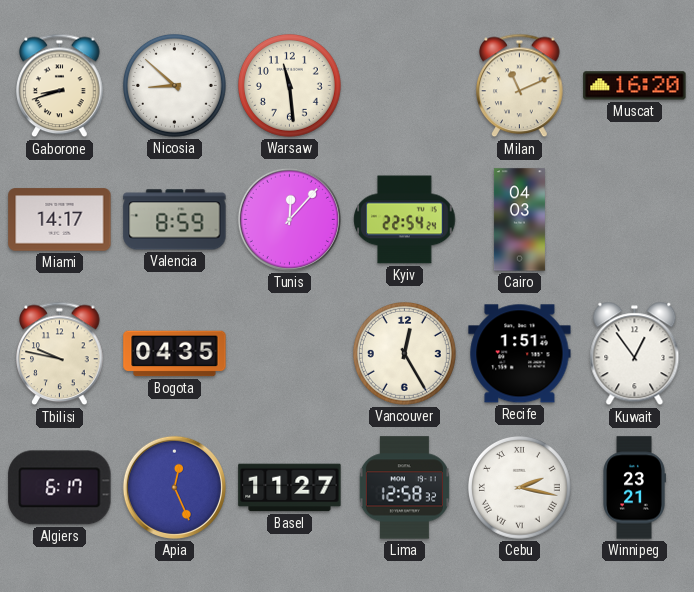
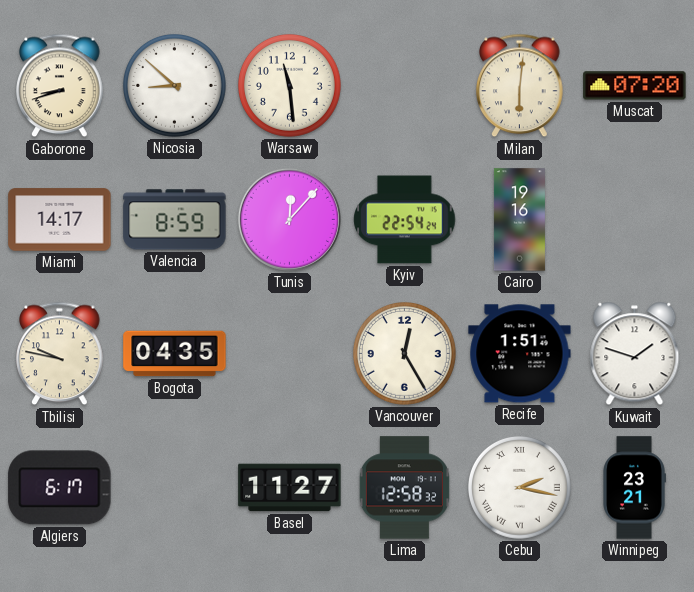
Milan: 11:11 -> 6:01
Muscat: 16:20 -> 07:20
Cairo: 04:03 -> 19:16
Kuwait: 12:54 -> 1:48
Apia: 12:26 -> none
